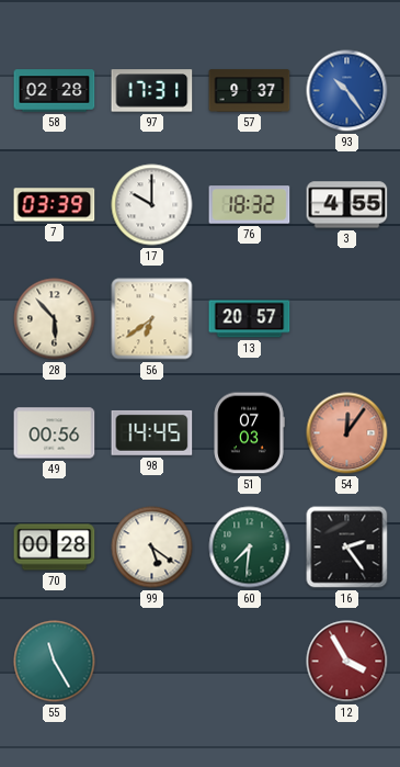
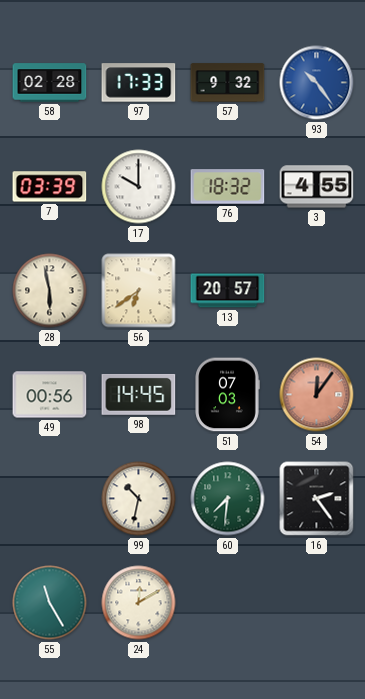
97: 17:31 -> 17:33
57: 9:37 -> 9:32
28: 5:53 -> 5:58
70: 00:28 -> none
99: 5:21 -> 10:32
24: none -> 12:10
12: 3:55 -> none
